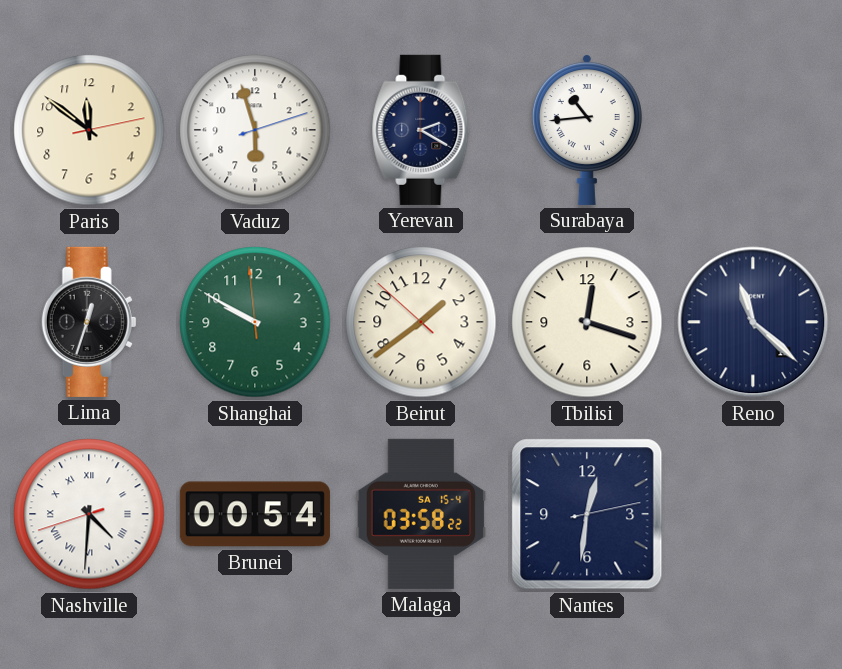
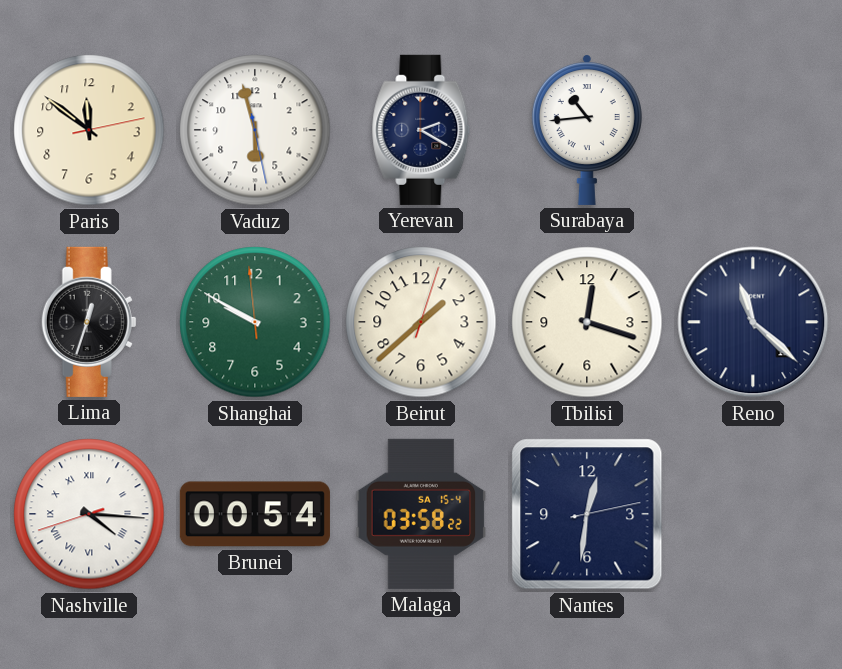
Vaduz: 5:57:12 -> 5:57:28
Beirut: 1:38:52 -> 1:38:03
Nashville: 4:30 -> 4:15
